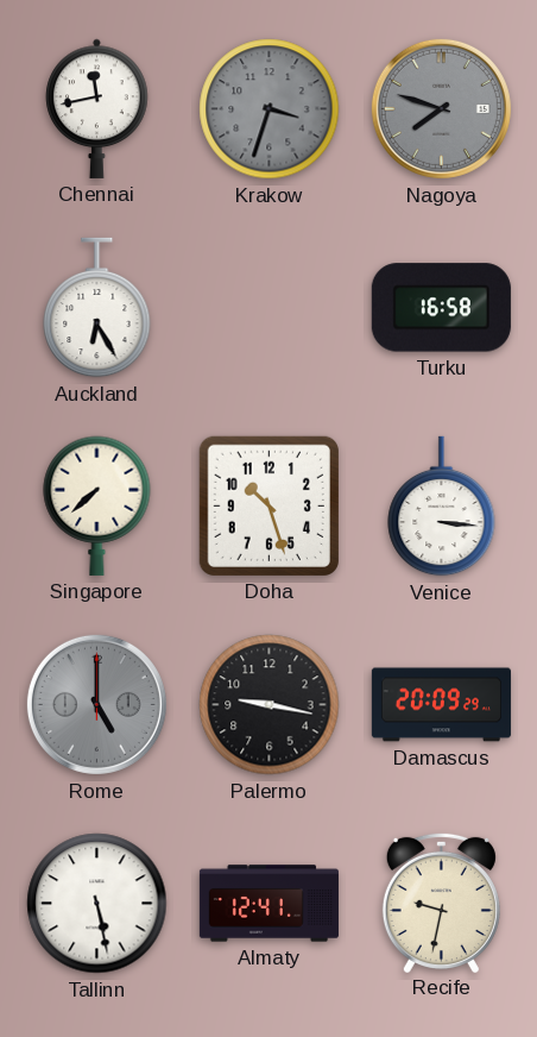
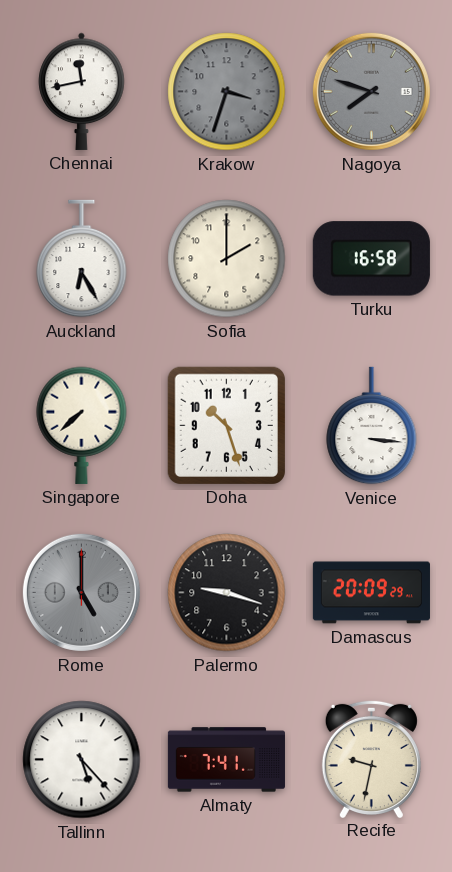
Sofia: none -> 2:00
Palermo: 9:17 -> 9:18
Tallinn: 5:28 -> 5:23
Almaty: 12:41 -> 7:41
